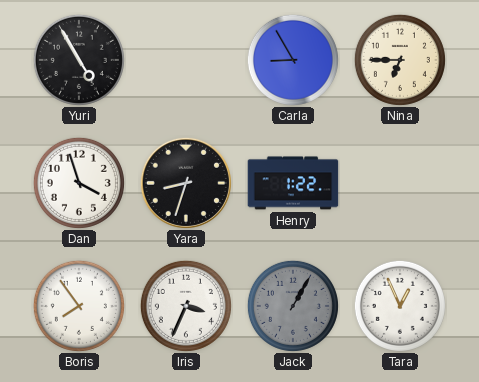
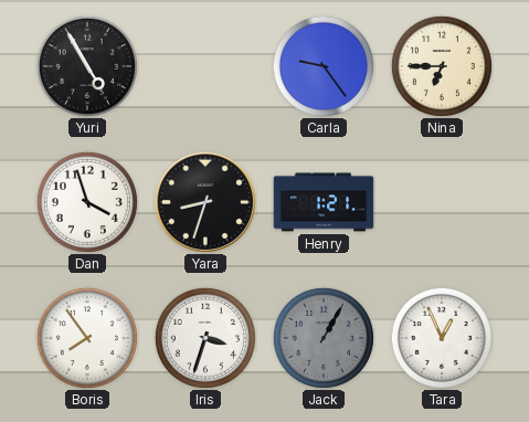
Carla: 8:55 -> 9:24
Henry: 1:22 -> 1:21
Iris: 3:34 -> 3:33
